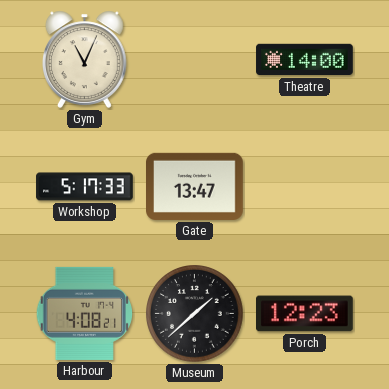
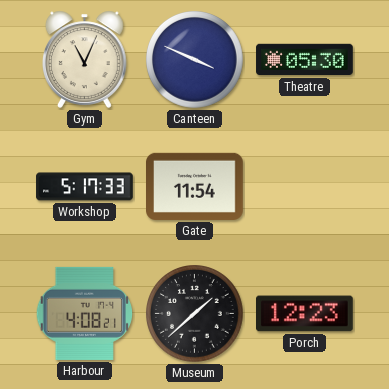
Canteen: none -> 3:49
Theatre: 14:00 -> 05:30
Gate: 13:47 -> 11:54
